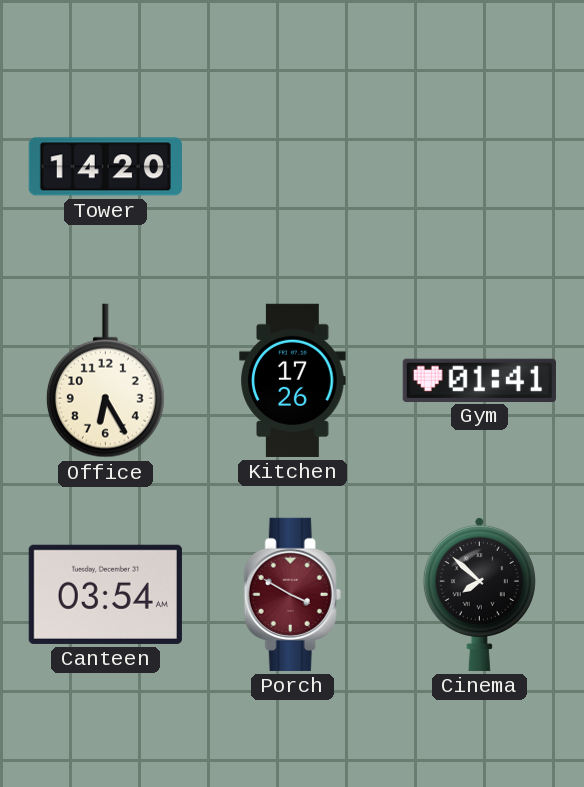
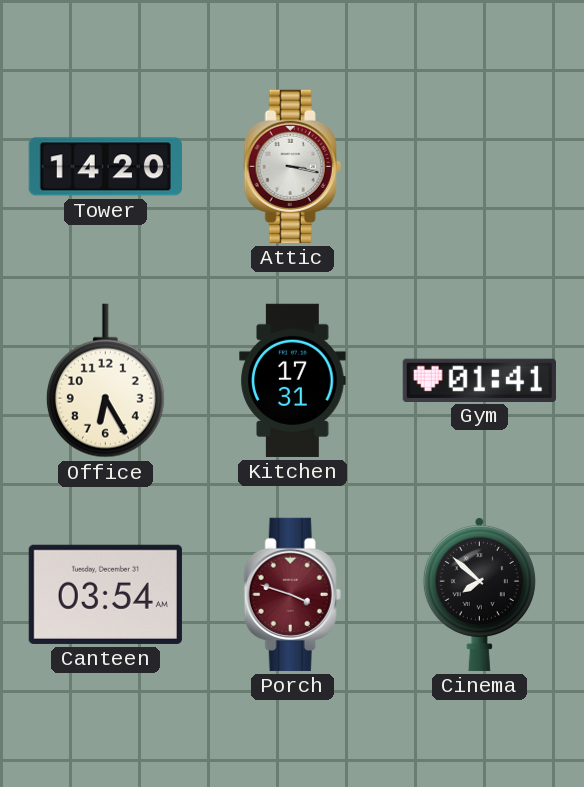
Attic: none -> 3:17
Kitchen: 17:26 -> 17:31
Porch: 3:50 -> 3:48
